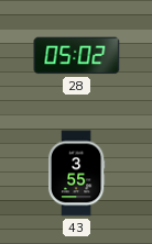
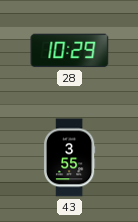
28: 05:02 -> 10:29
